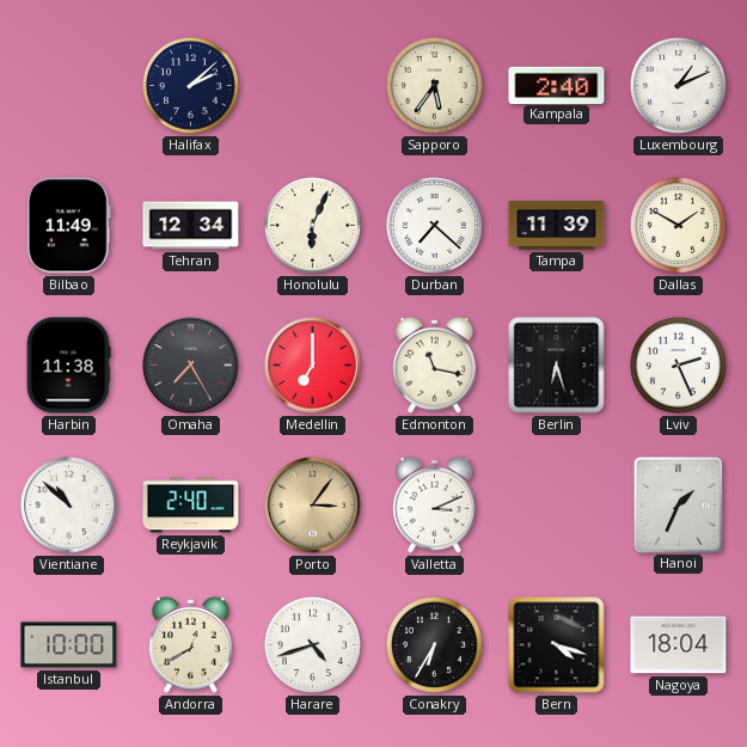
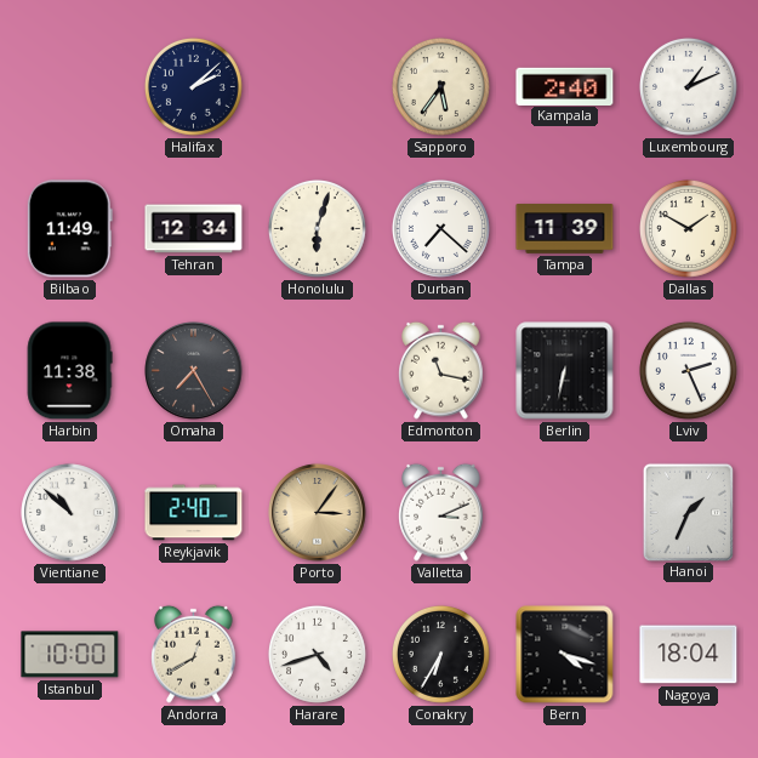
Honolulu: 6:04 -> 6:03
Medellin: 7:00 -> none
Berlin: 6:27 -> 6:32
